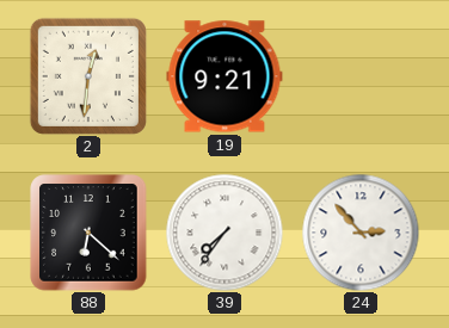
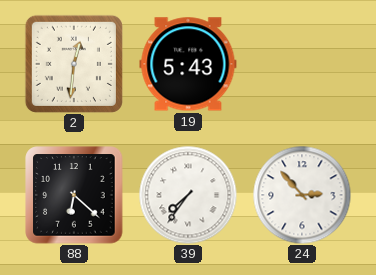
19: 9:21 -> 5:43
